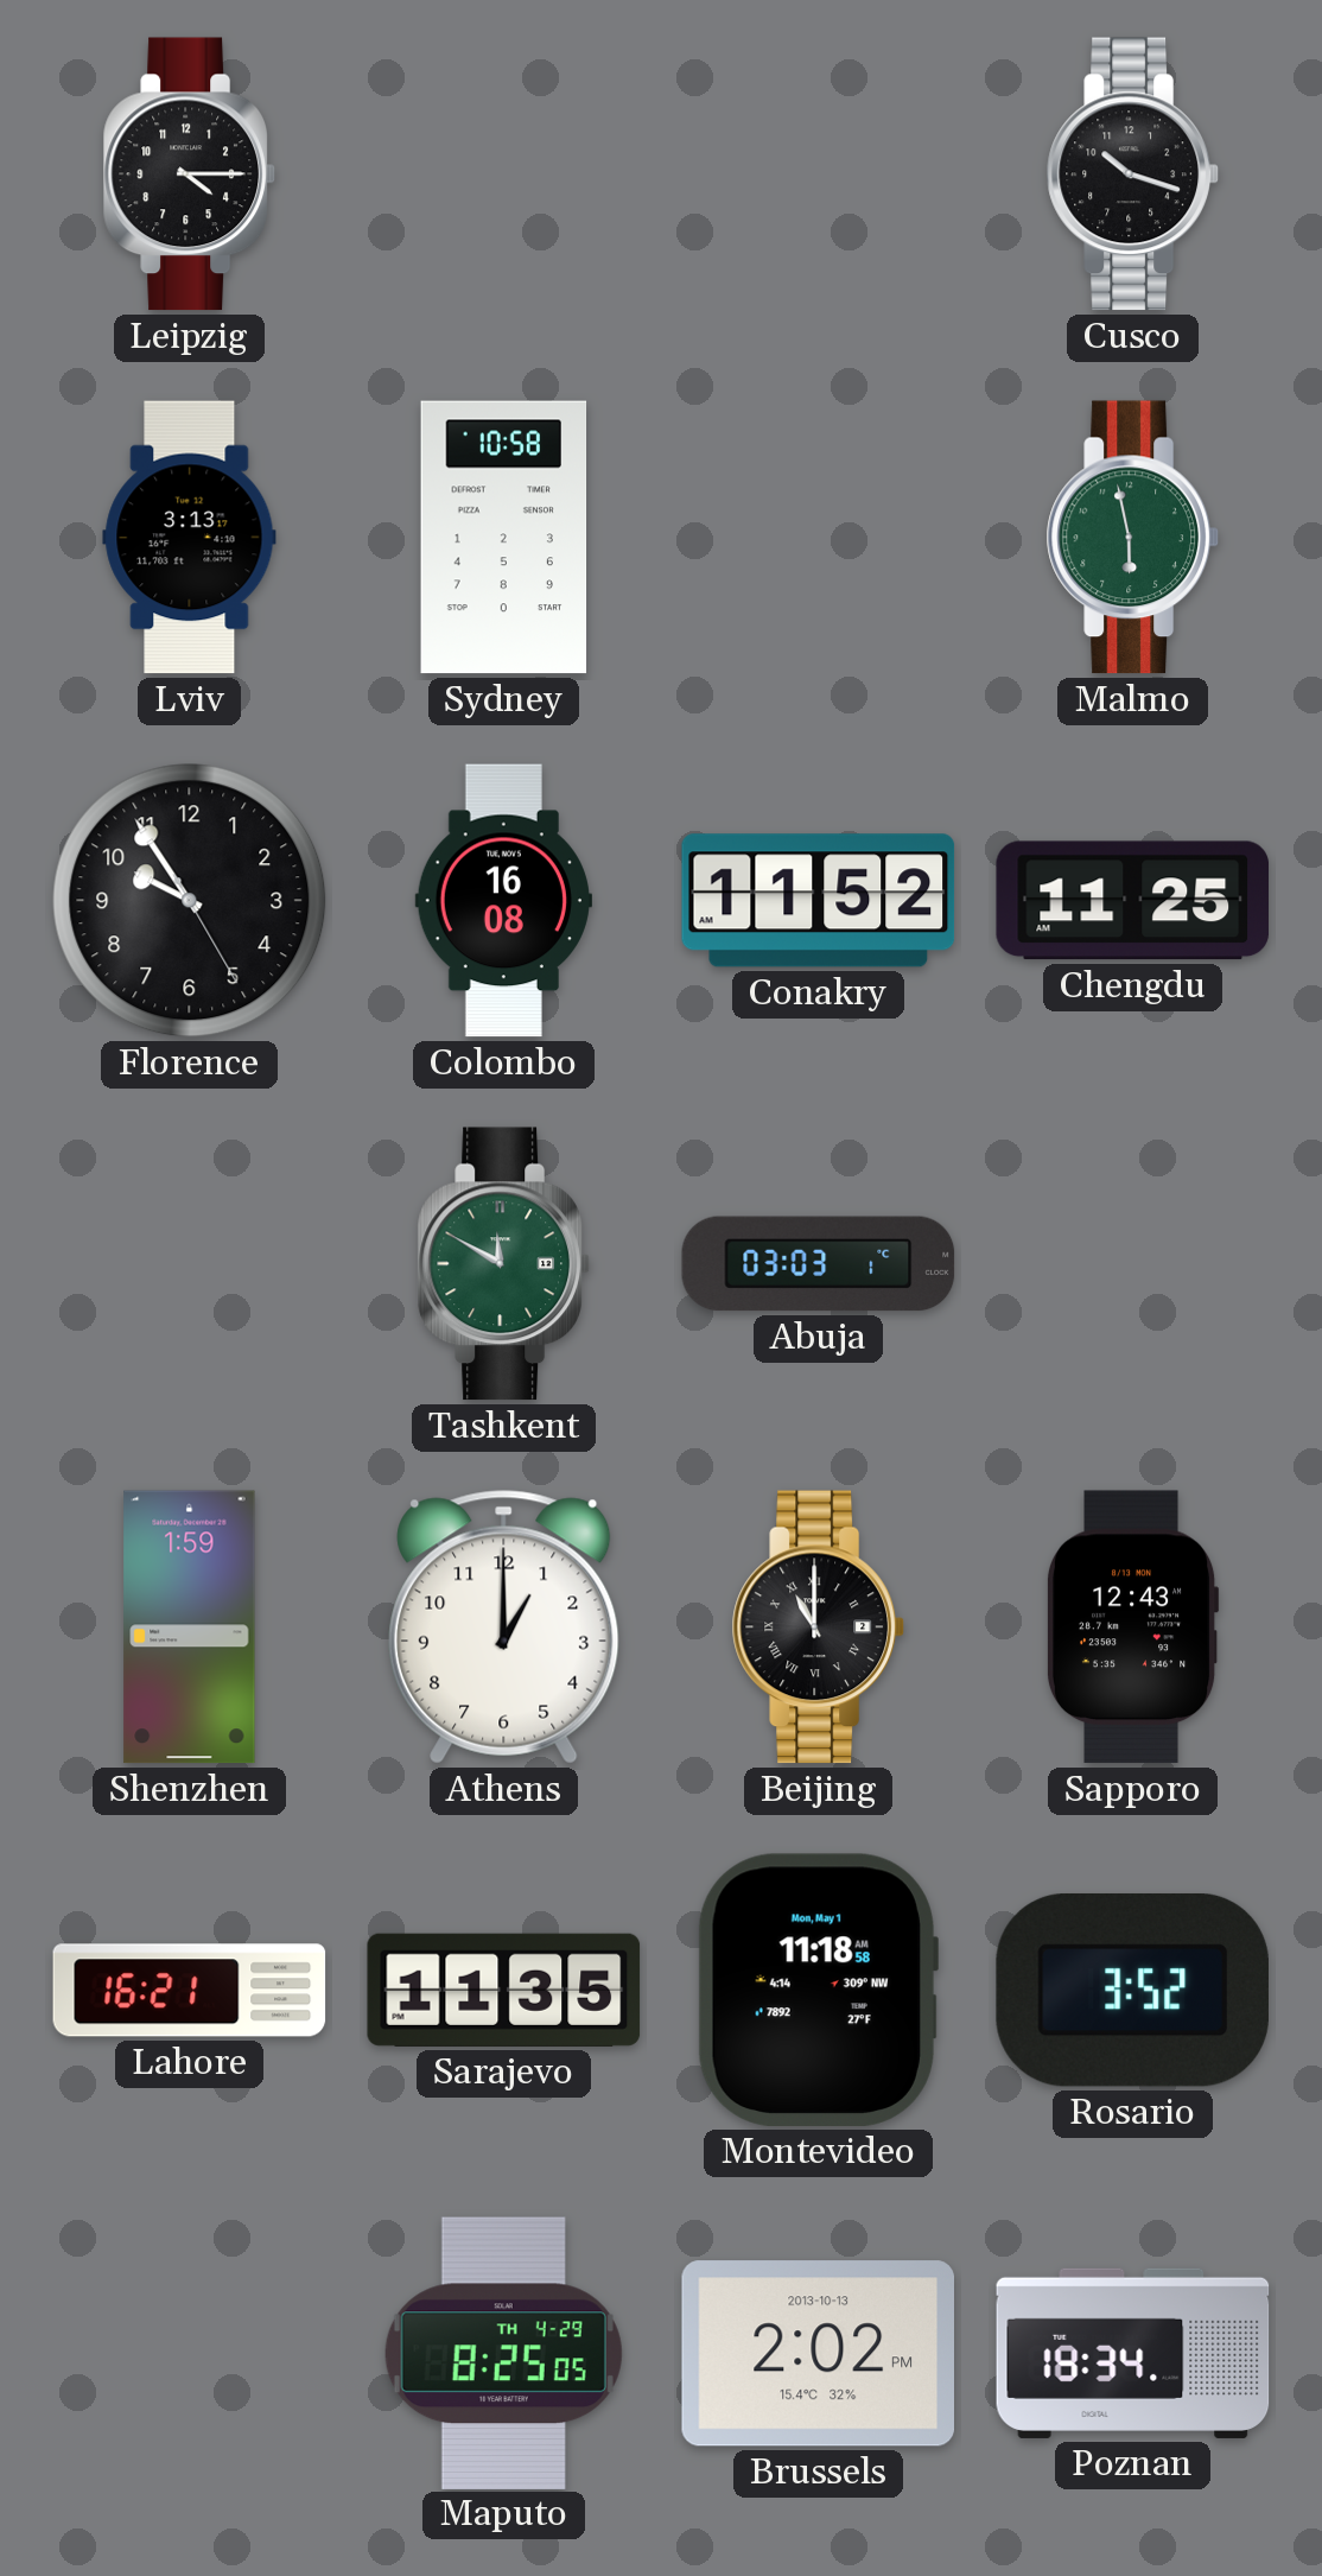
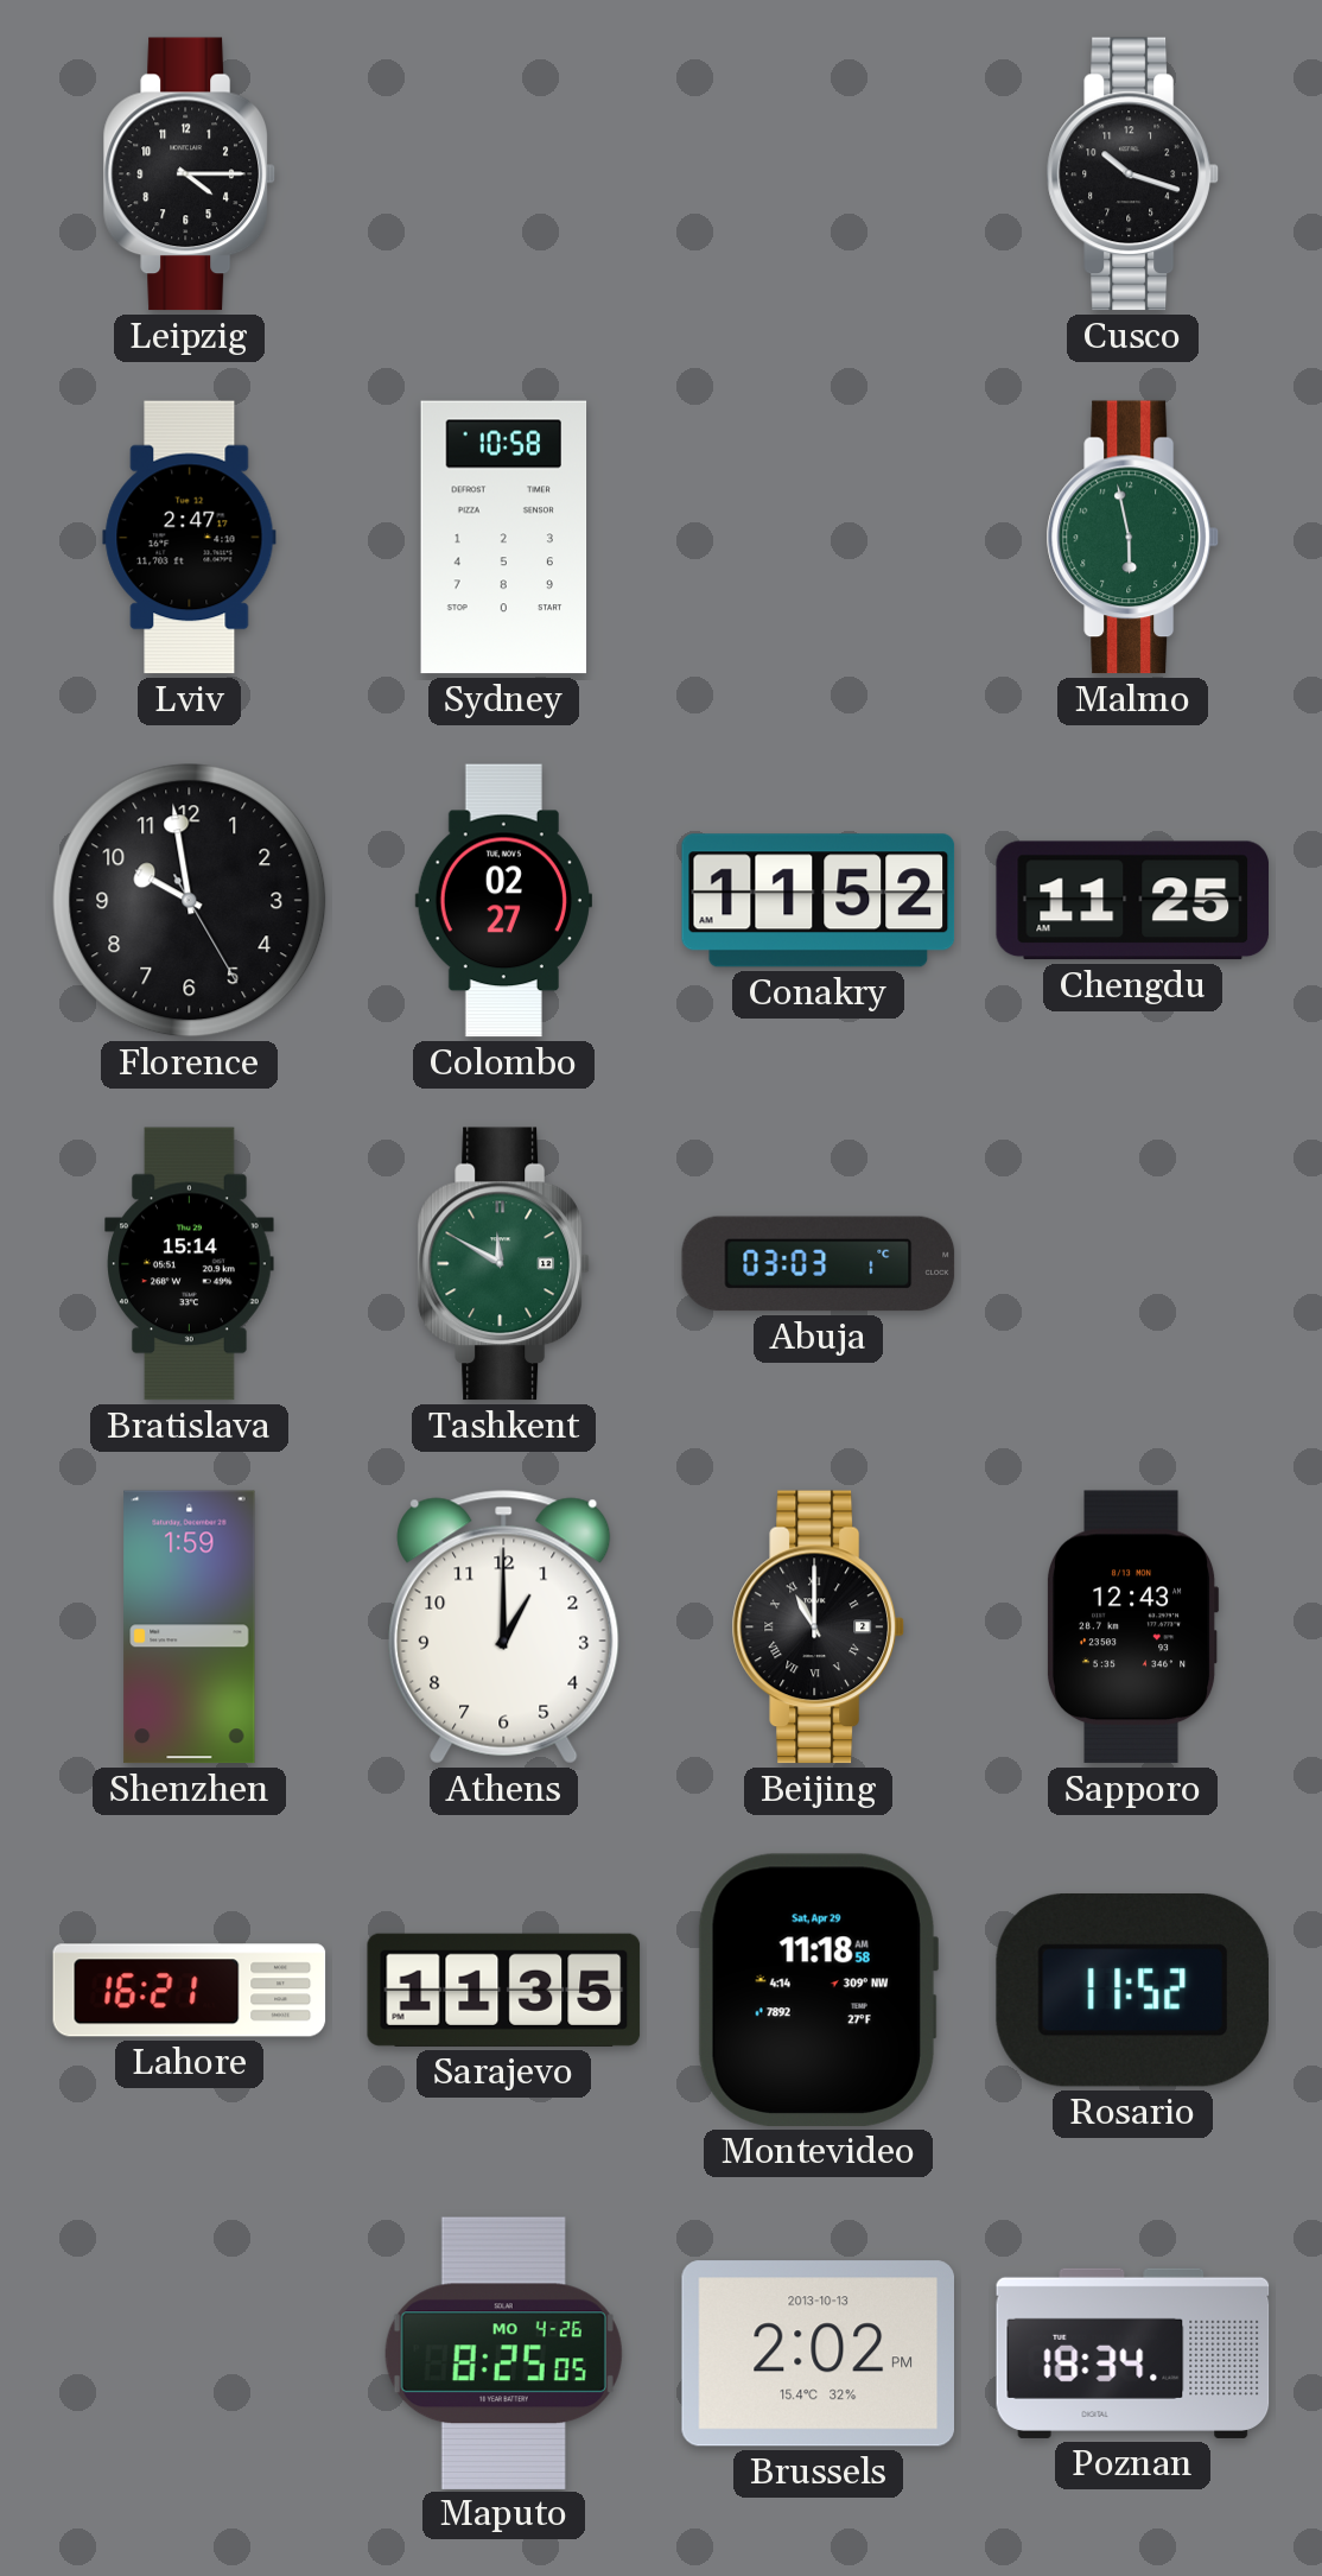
Lviv: 3:13 -> 2:47
Florence: 9:54 -> 9:58
Colombo: 16:08 -> 02:27
Bratislava: none -> 15:14
Montevideo date: Mon, May 1 -> Sat, Apr 29
Rosario: 3:52 -> 11:52
Maputo date: TH 4-29 -> MO 4-26
